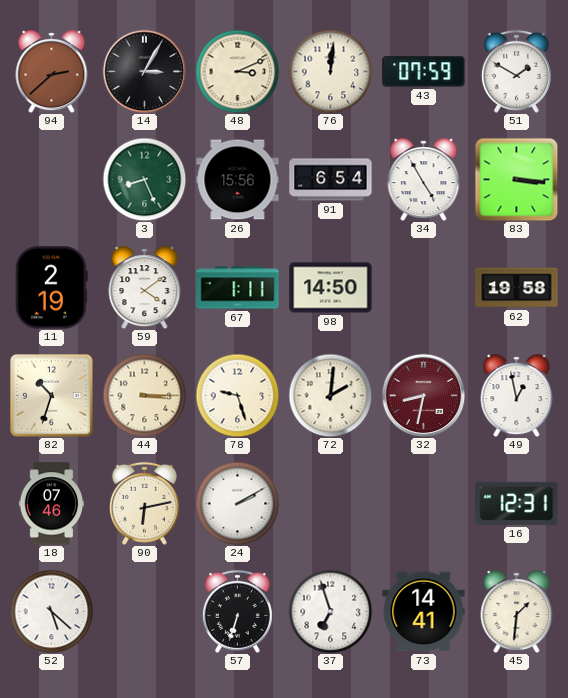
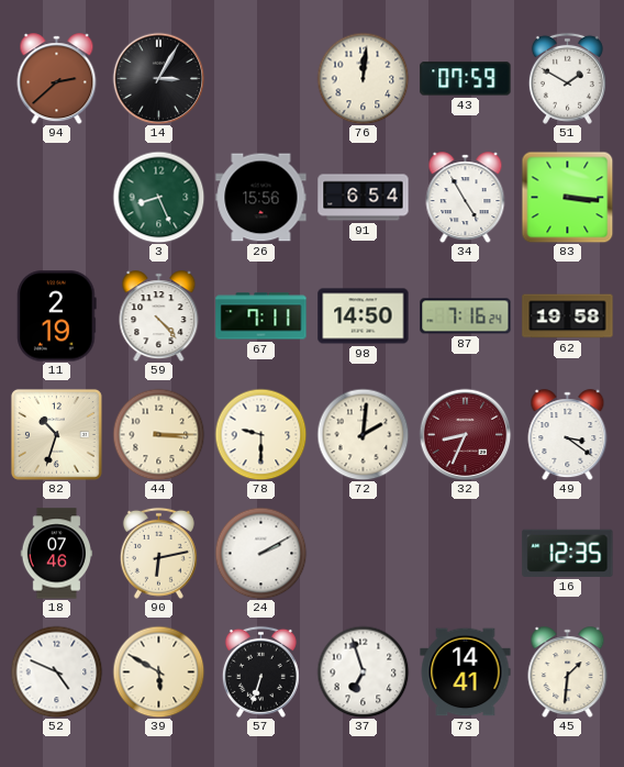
48: 3:11 -> none
59: 4:09 -> 4:23
67: 1:11 -> 7:11
87: none -> 7:16
78: 9:27 -> 9:30
32: 8:32 -> 8:34
49: 12:58 -> 3:21
16: 12:31 -> 12:35
52: 5:22 -> 4:49
39: none -> 5:50
